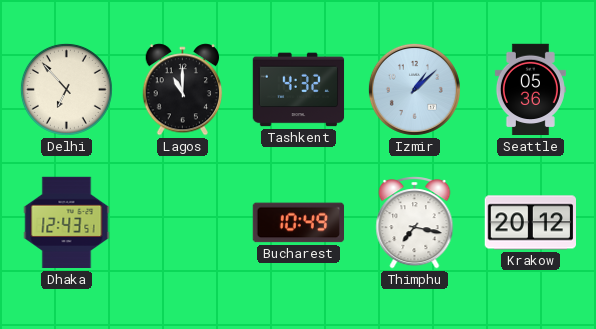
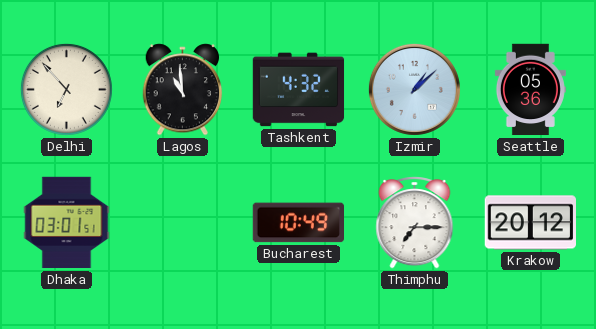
Lagos: 11:00 -> 10:59
Dhaka: 12:43 -> 03:01
Thimphu: 7:17 -> 7:15
